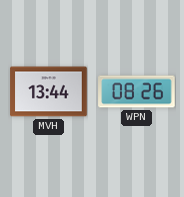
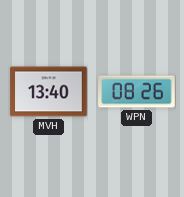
MVH: 13:44 -> 13:40
